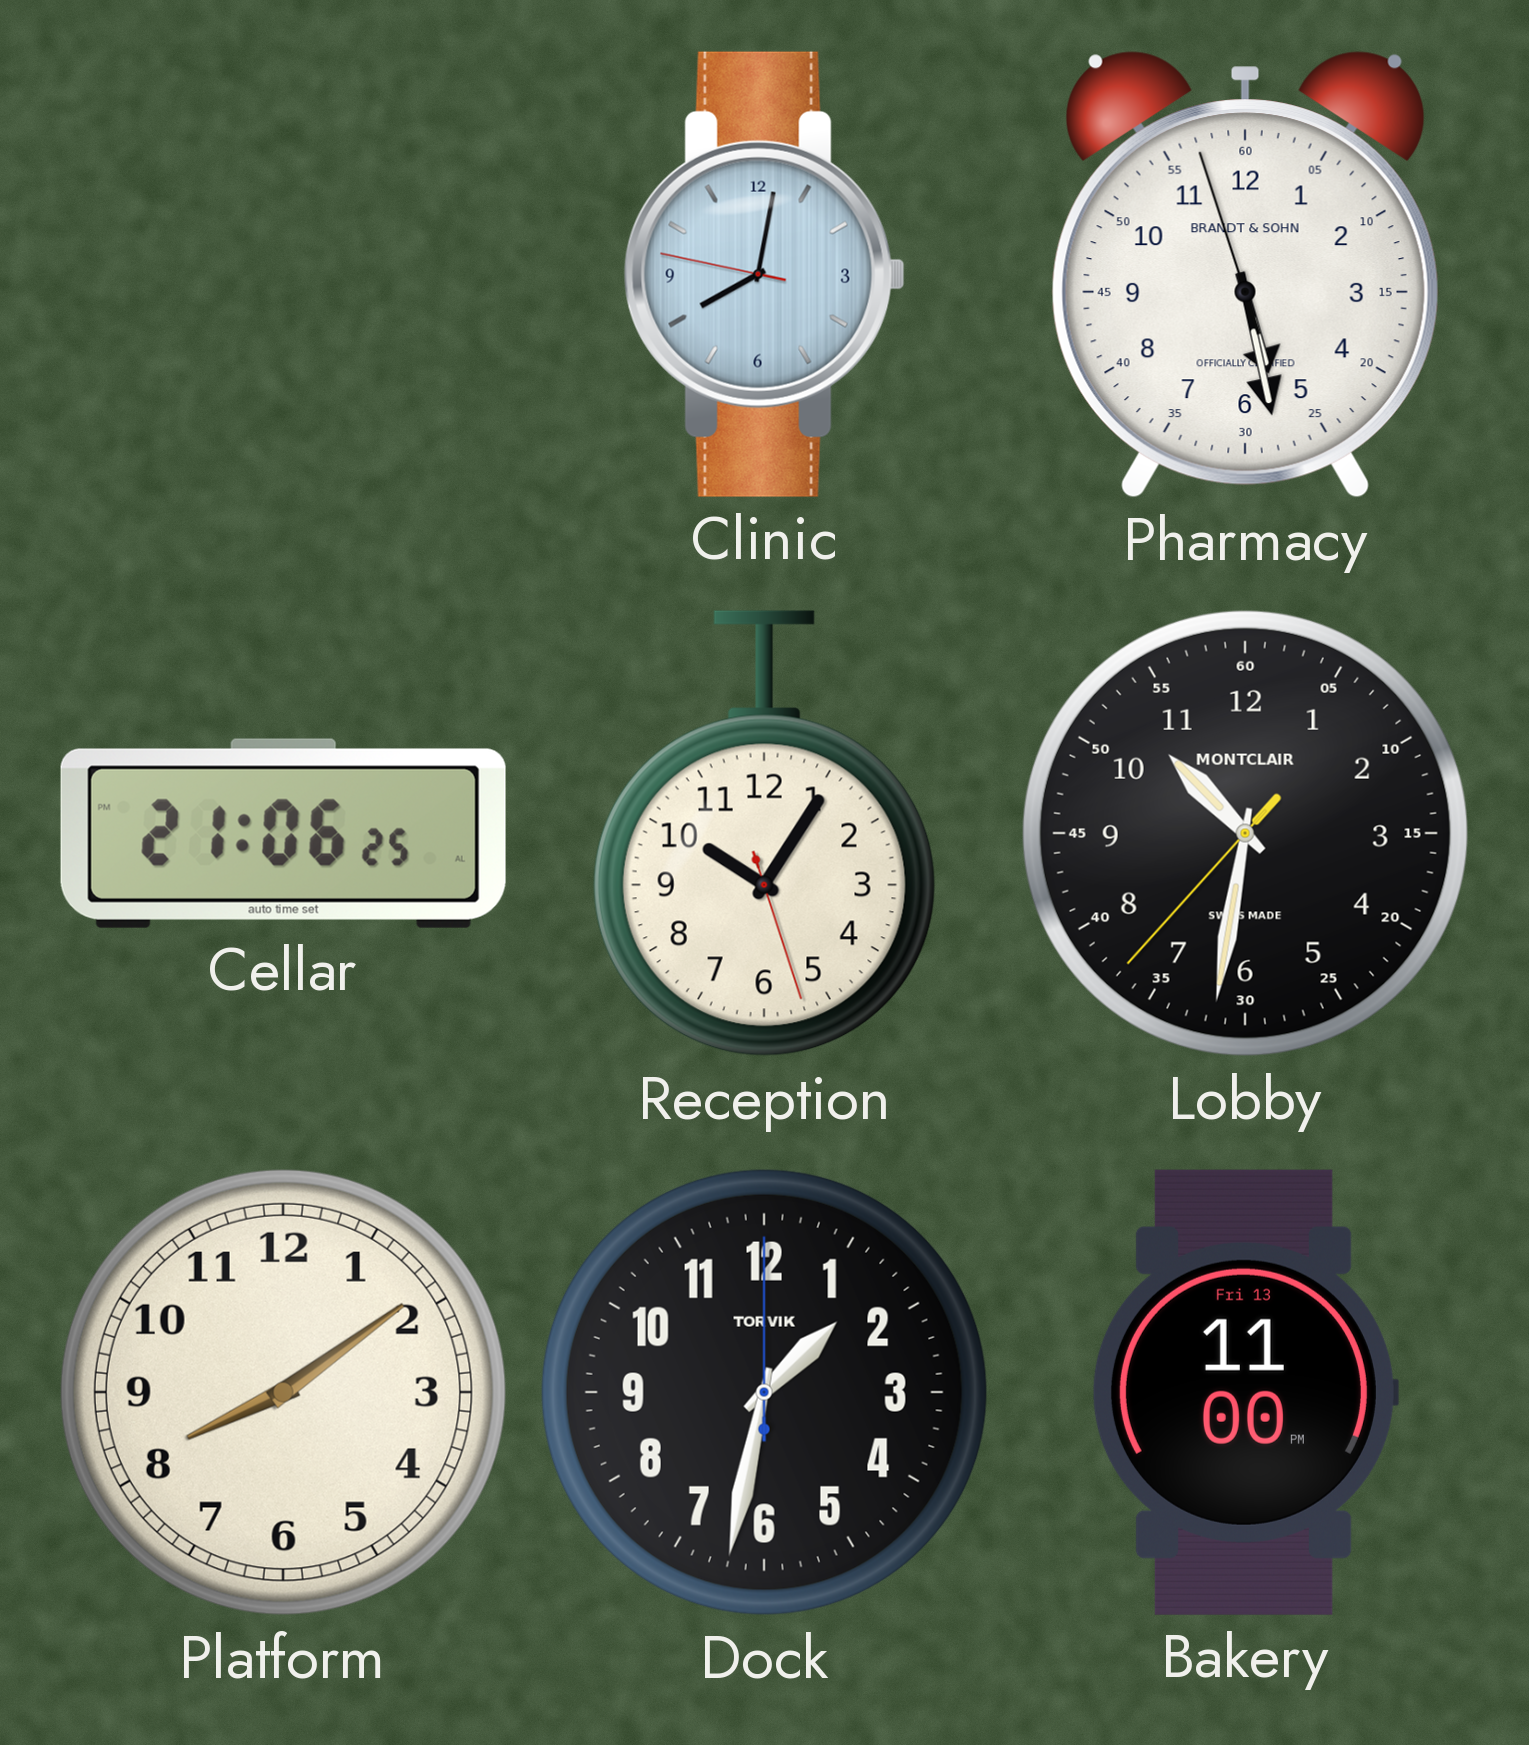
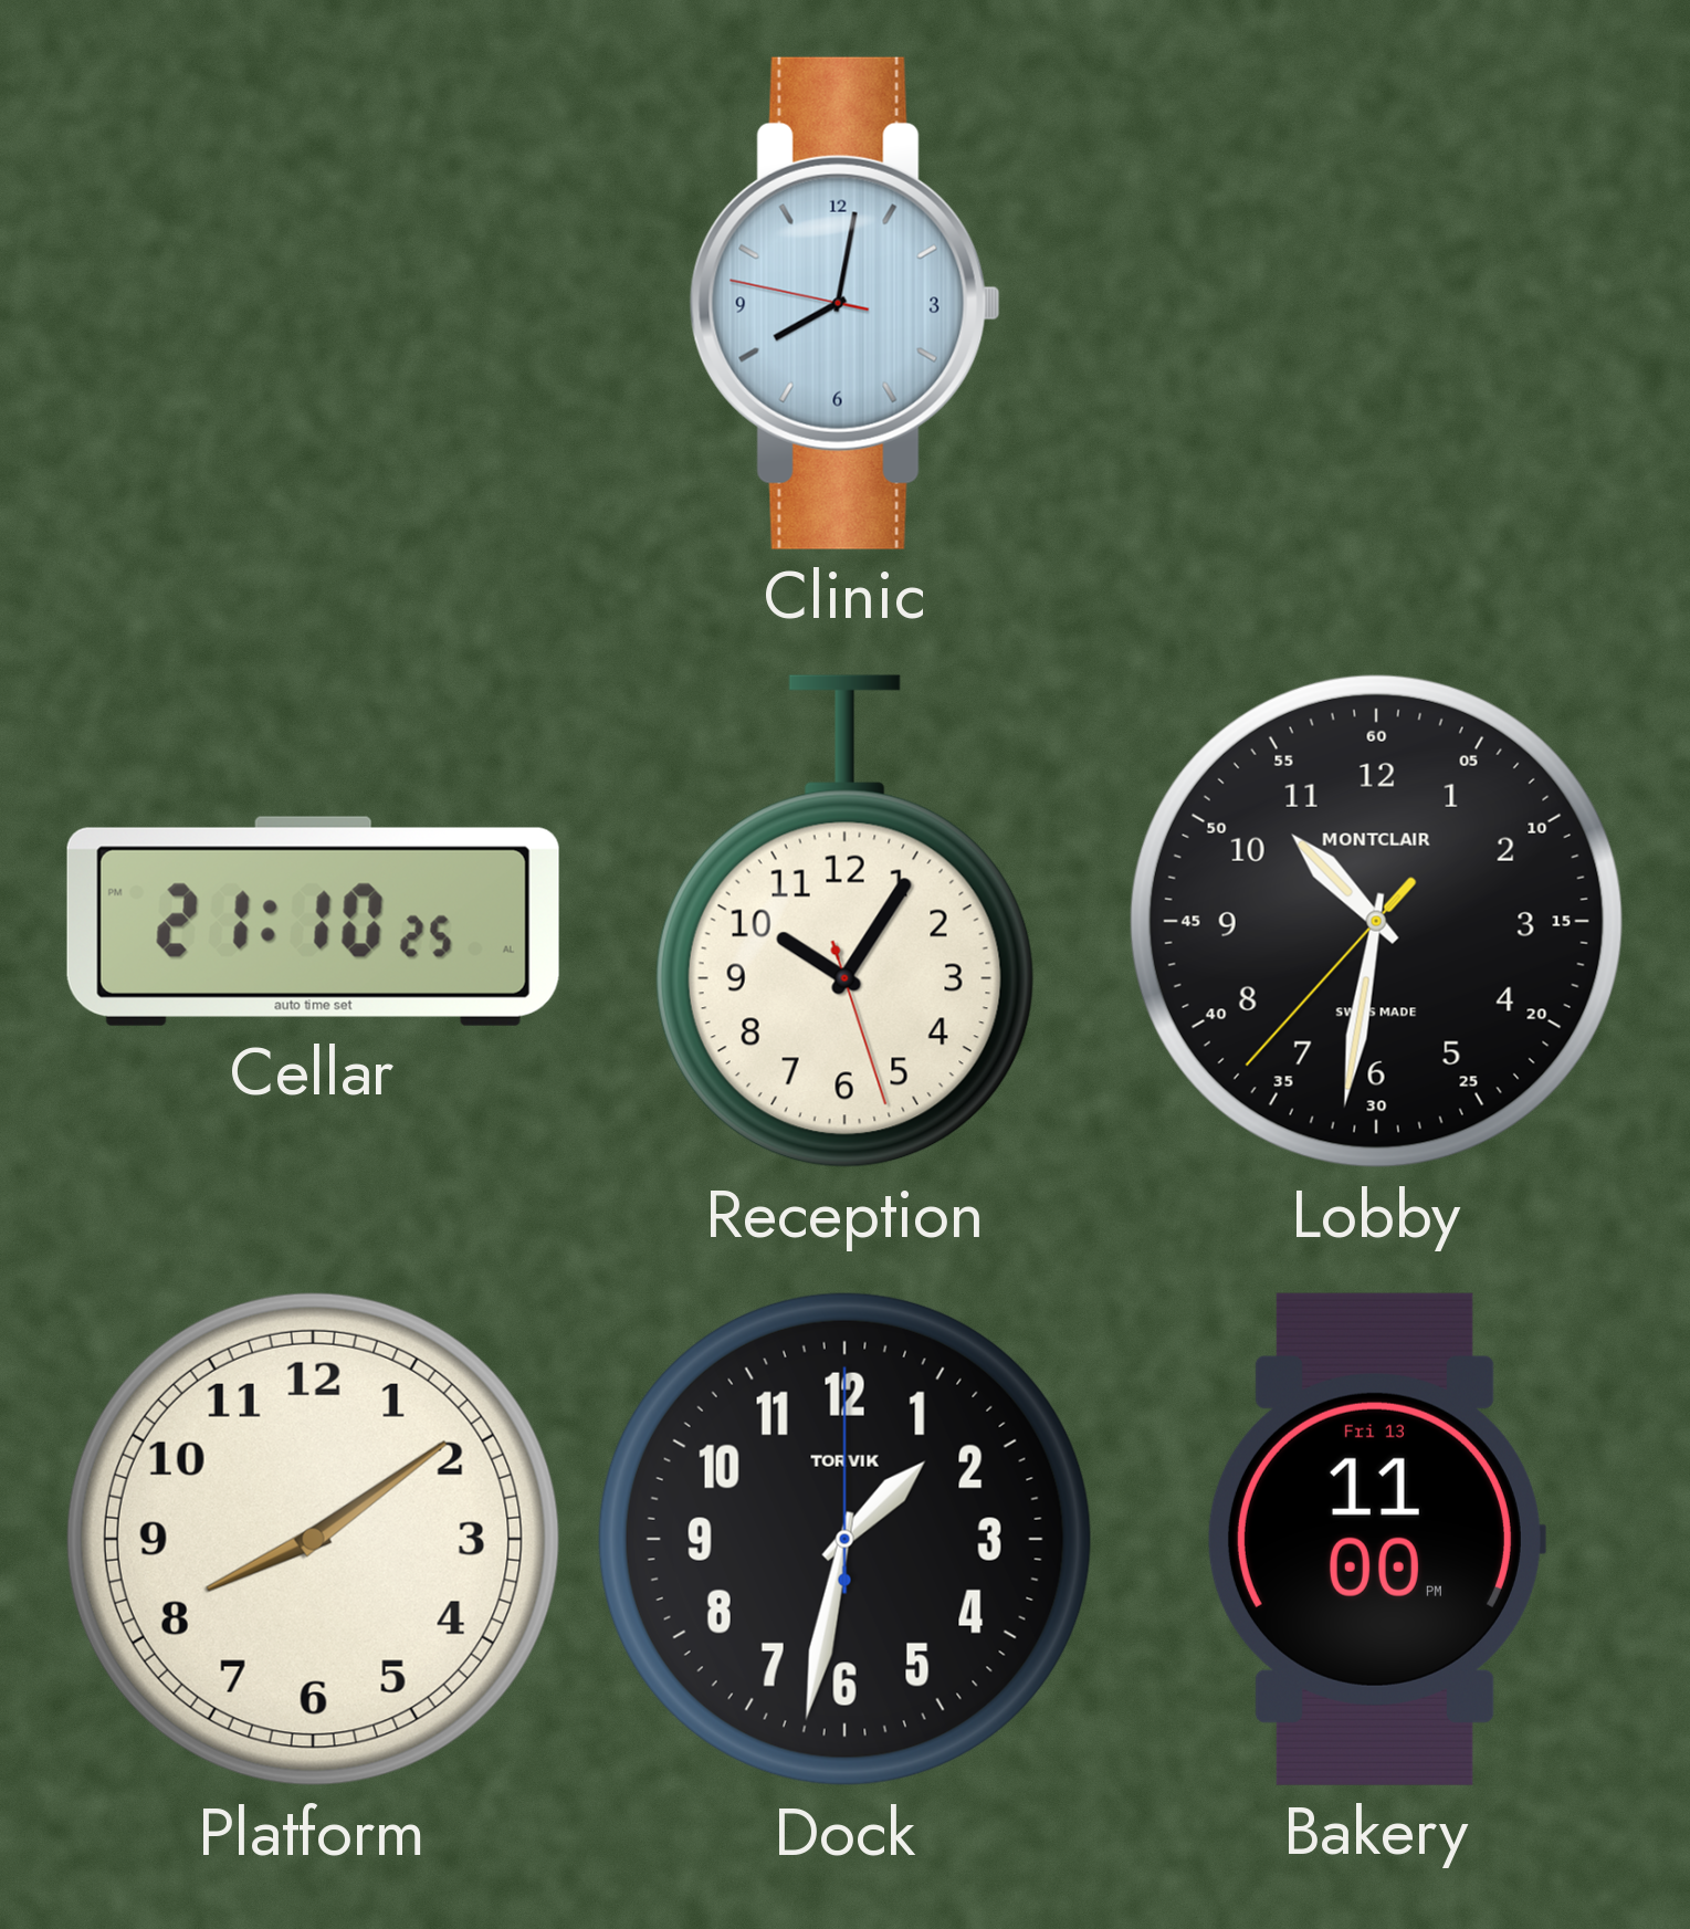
Pharmacy: 5:27 -> none
Cellar: 21:06 -> 21:10
